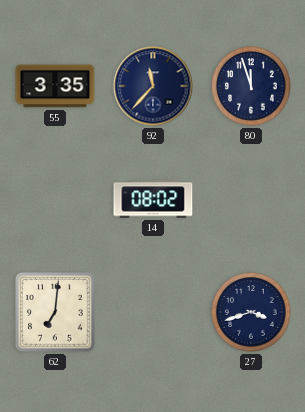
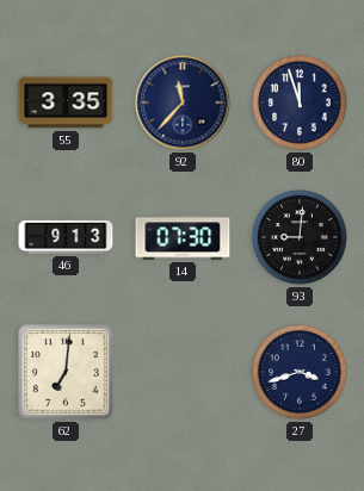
46: none -> 9:13
14: 08:02 -> 07:30
93: none -> 9:01
